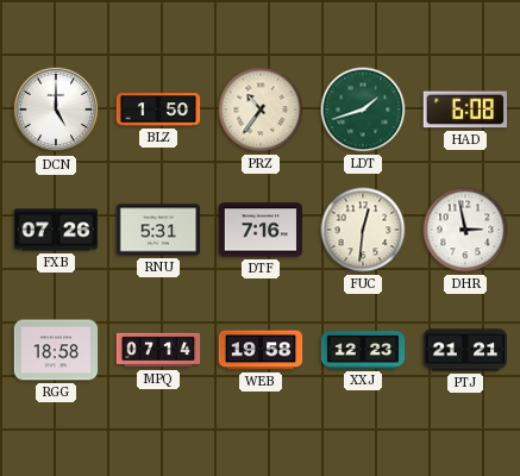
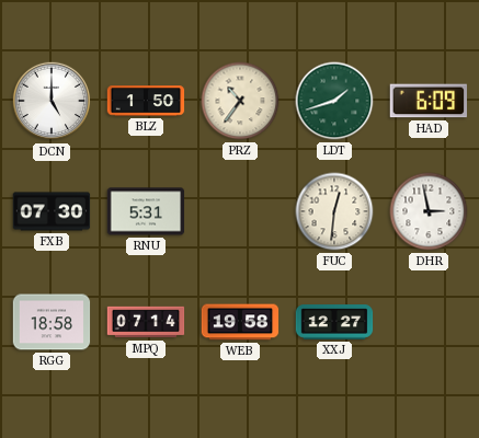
HAD: 6:08 -> 6:09
FXB: 07:26 -> 07:30
DTF: 7:16 -> none
XXJ: 12:23 -> 12:27
PTJ: 21:21 -> none
